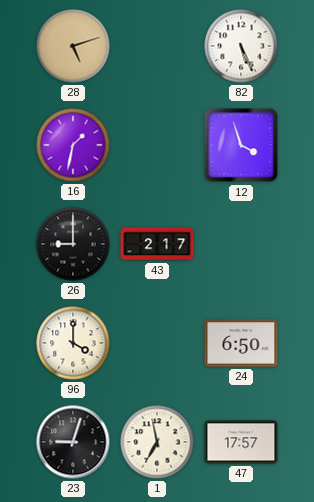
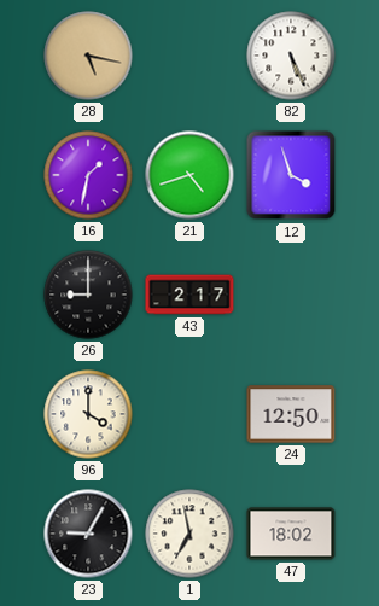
28: 5:12 -> 5:17
21: none -> 4:42
24: 6:50 -> 12:50
23: 9:03 -> 9:05
47: 17:57 -> 18:02
